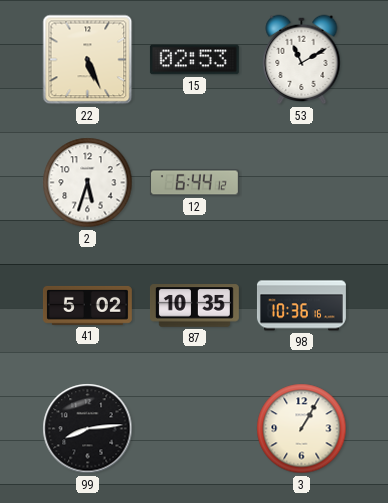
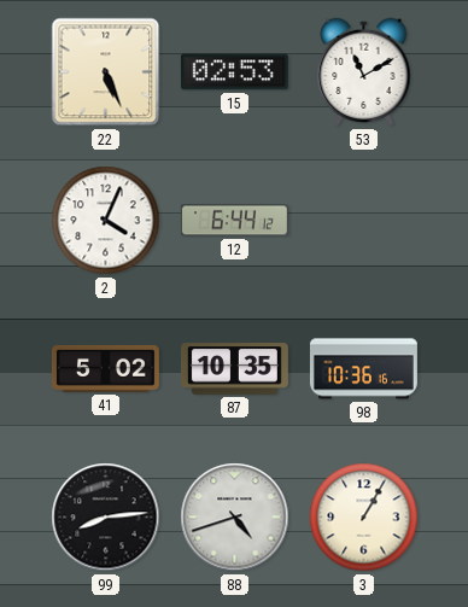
2: 5:33 -> 4:04
88: none -> 4:42
